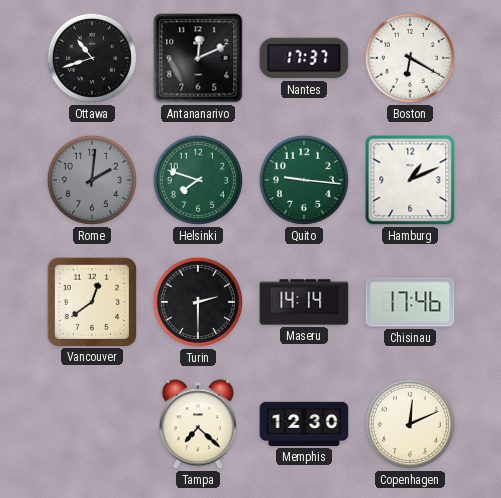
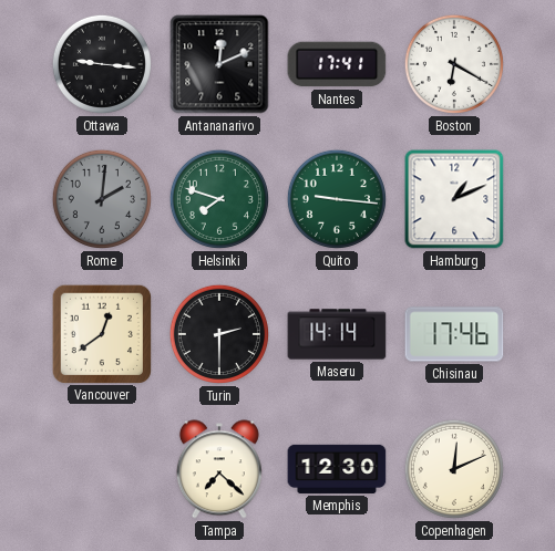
Ottawa: 10:42 -> 9:16
Nantes: 17:37 -> 17:41
